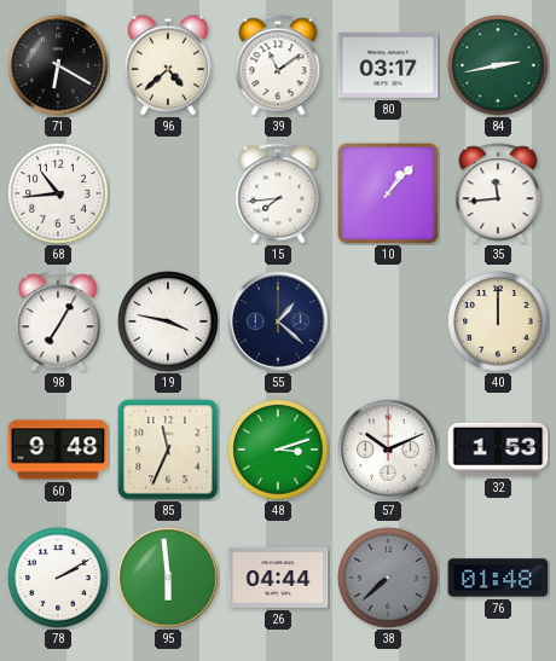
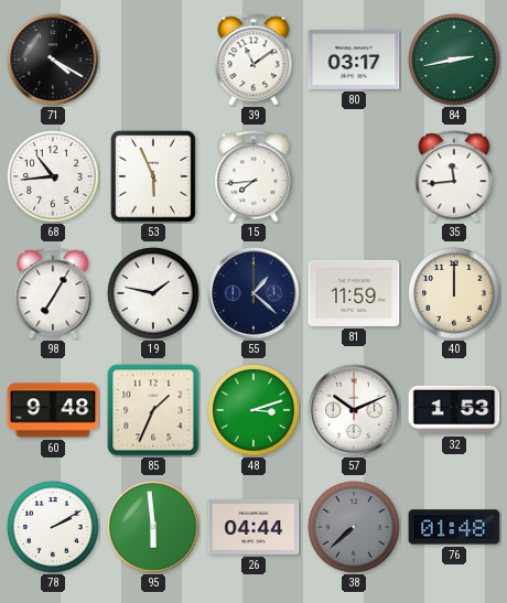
71: 6:20 -> 4:20
96: 4:38 -> none
53: none -> 5:56
10: 1:07 -> none
19: 3:47 -> 1:47
81: none -> 11:59
85: 11:34 -> 1:34
